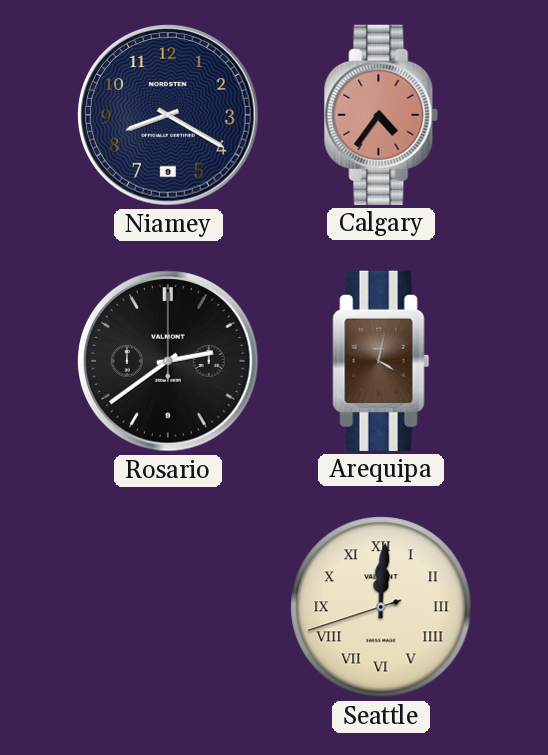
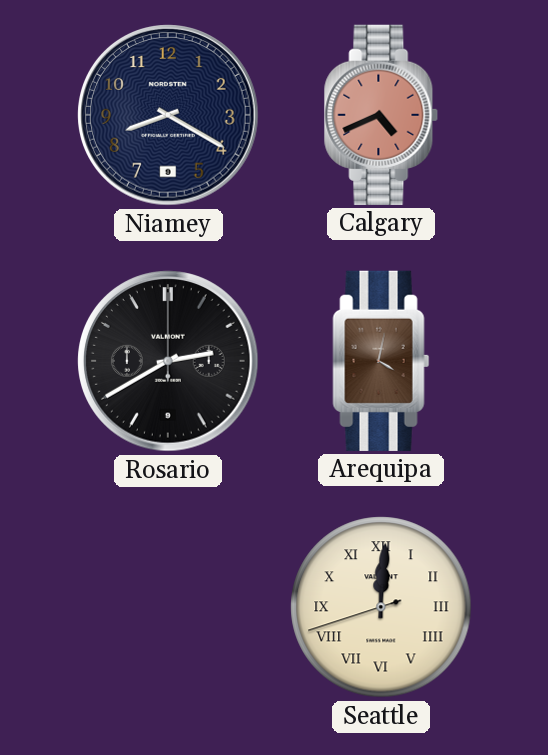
Calgary: 4:36 -> 4:41
Rosario: 2:39 -> 2:40
